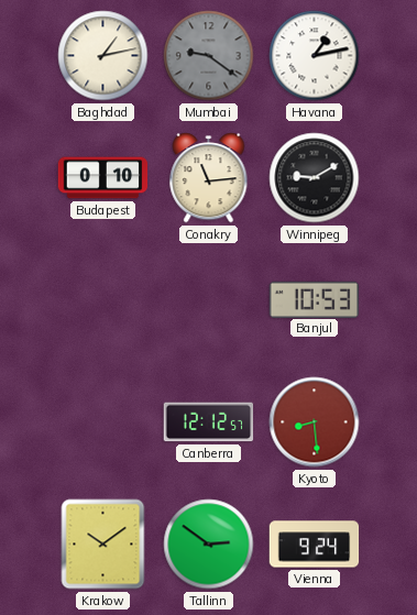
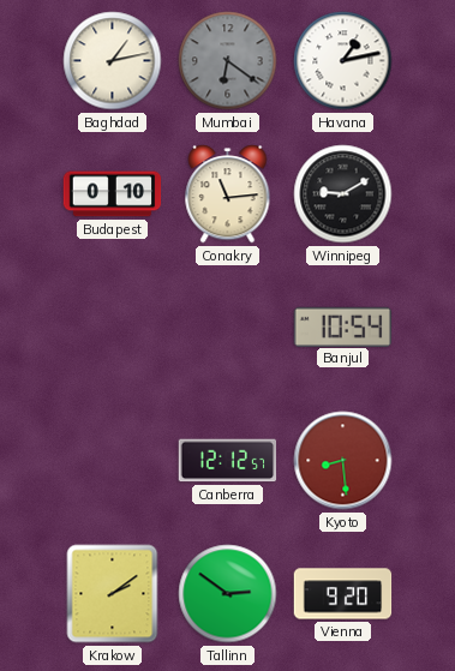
Mumbai: 9:21 -> 6:21
Banjul: 10:53 -> 10:54
Krakow: 10:09 -> 2:09
Vienna: 9:24 -> 9:20
